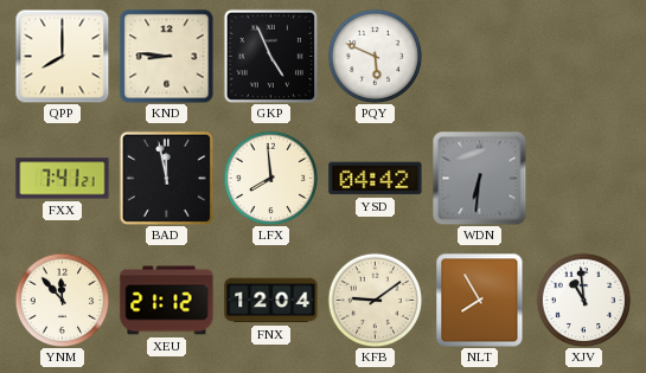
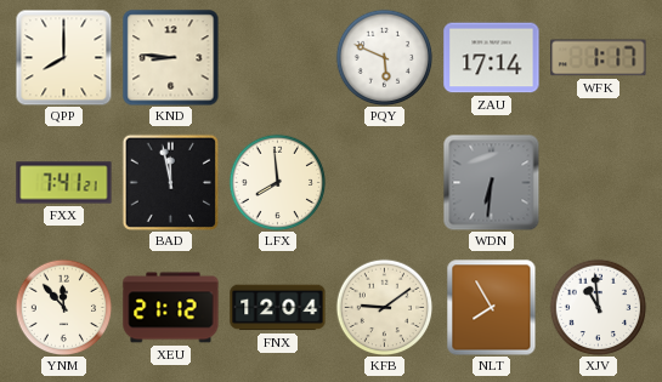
GKP: 4:56 -> none
ZAU: none -> 17:14
WFK: none -> 1:17
YSD: 04:42 -> none
